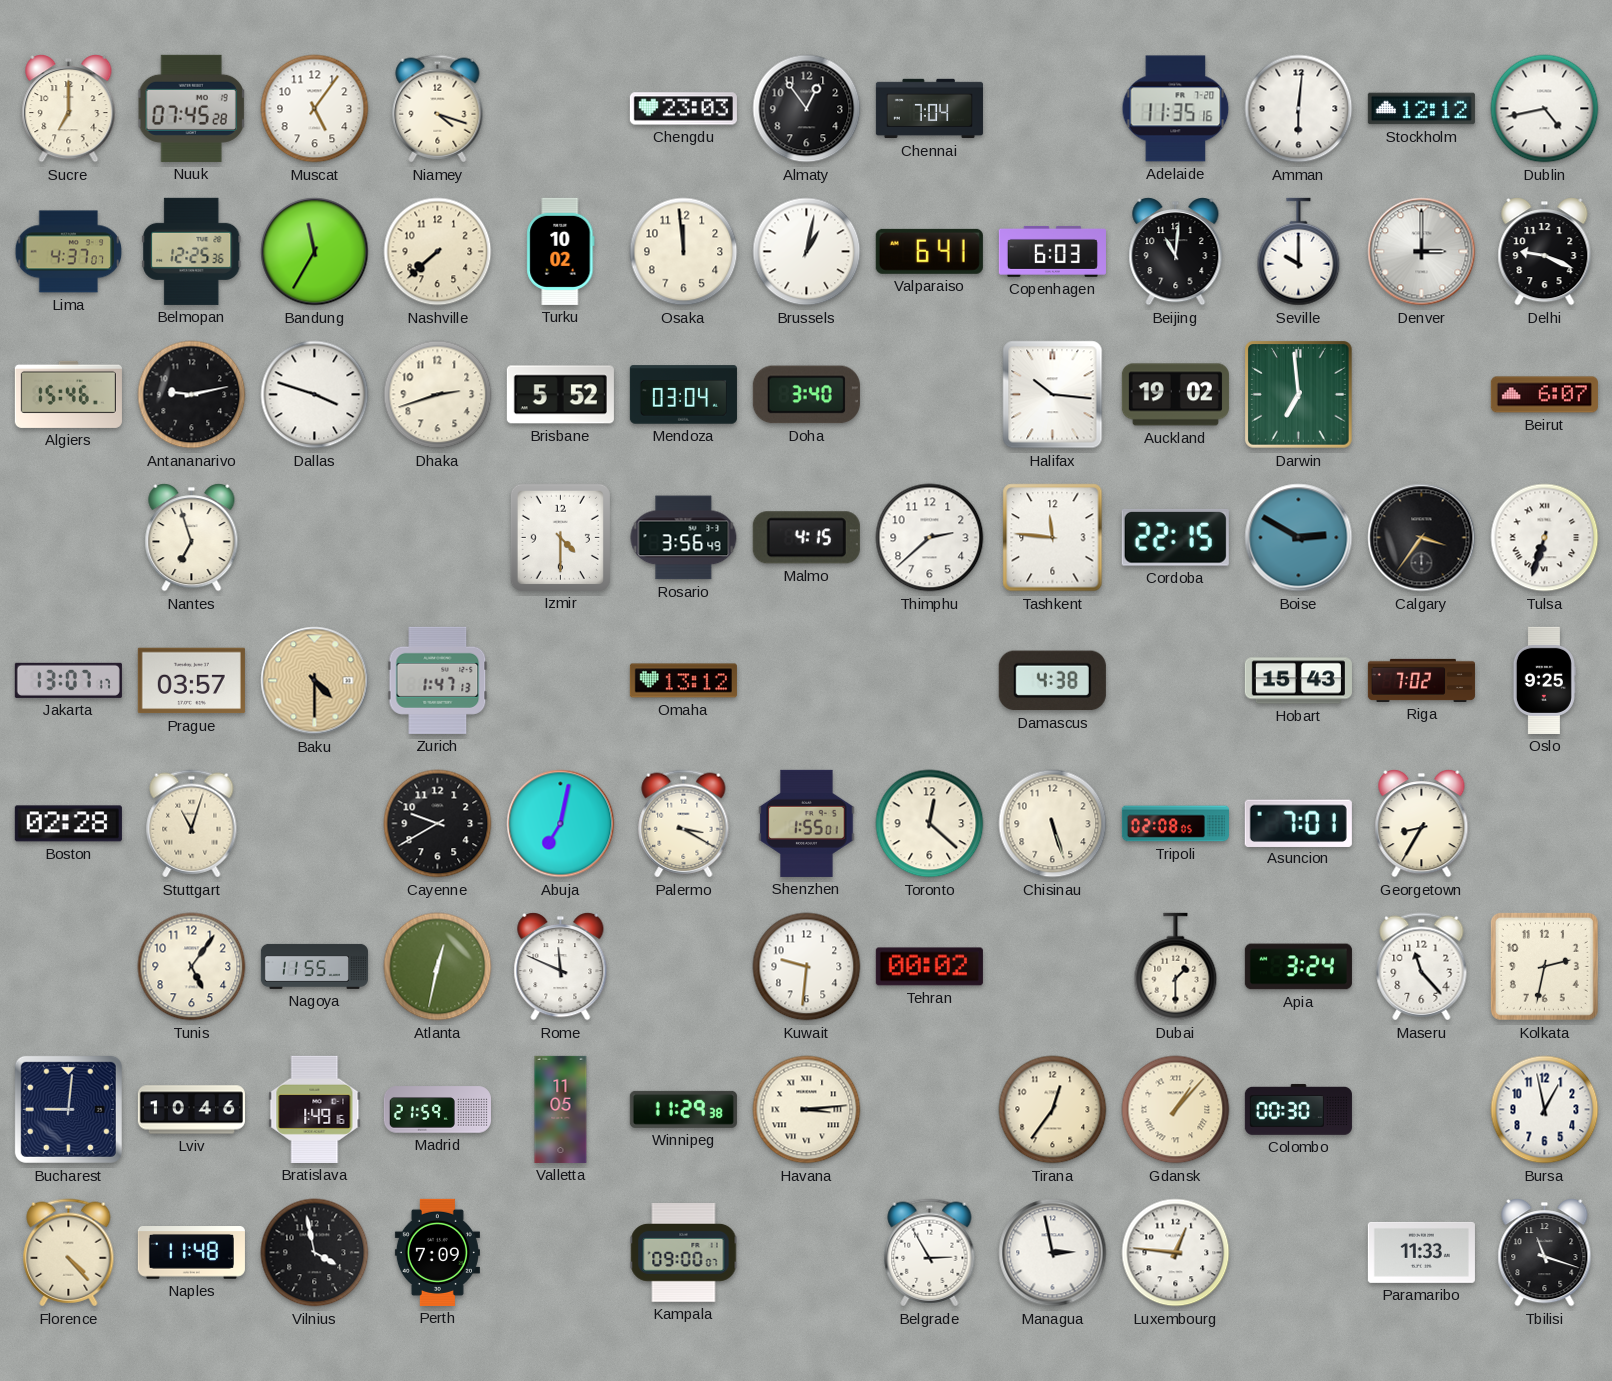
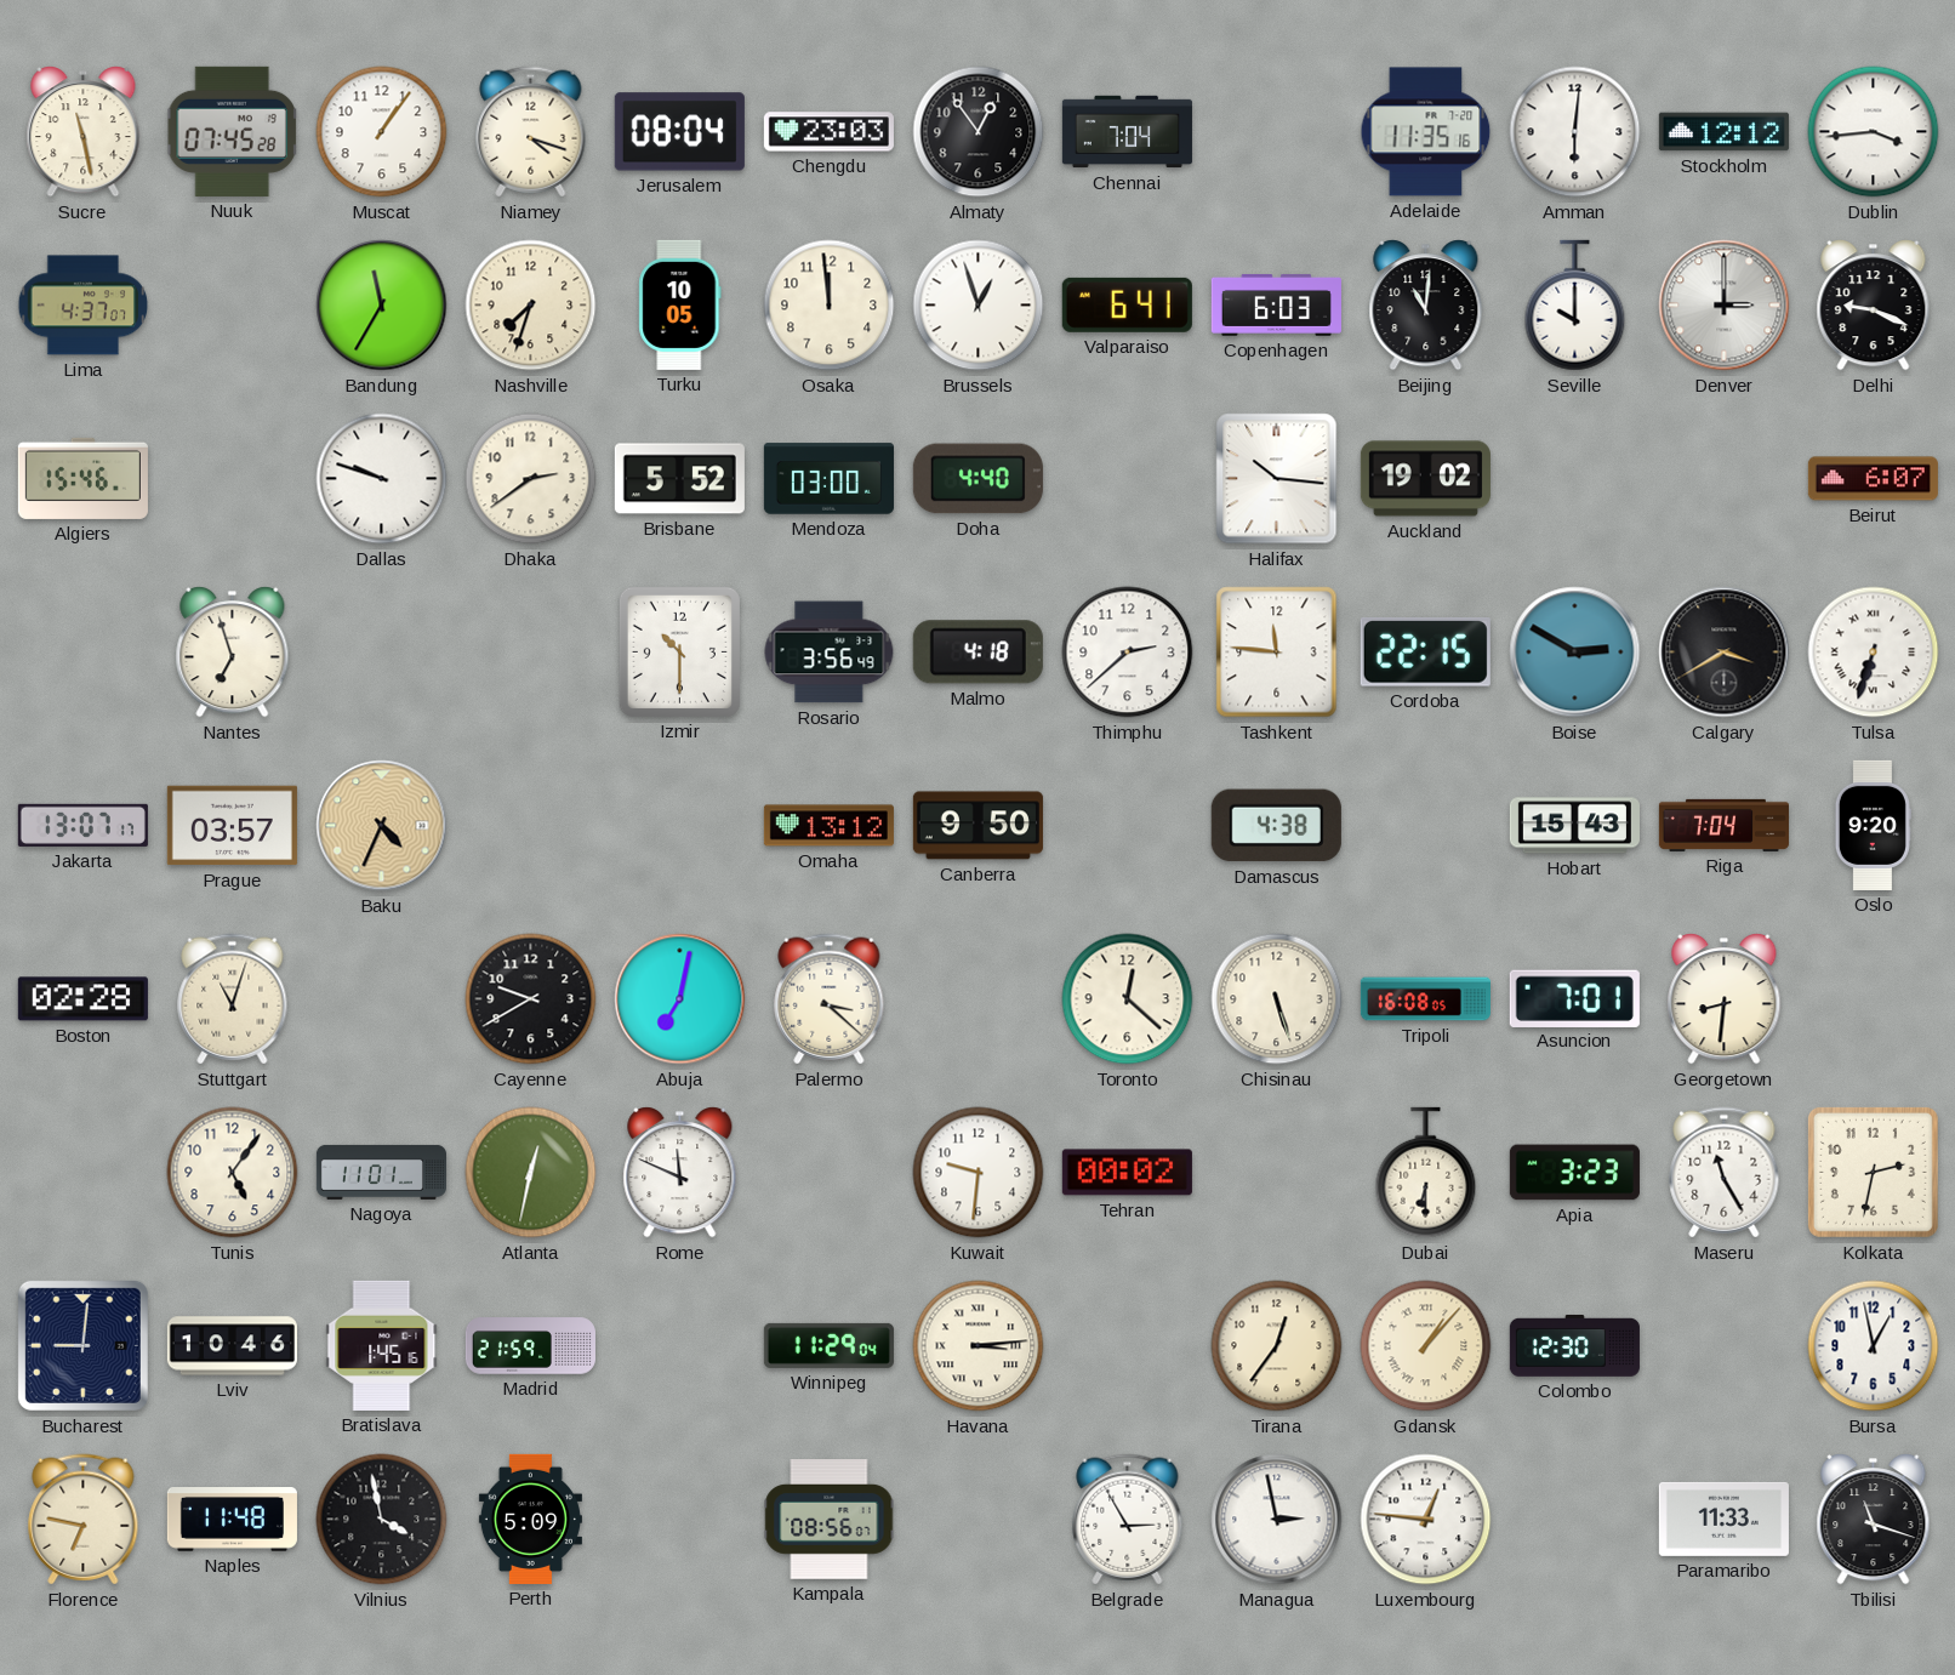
Sucre: 7:00 -> 11:28
Muscat: 5:06 -> 1:06
Jerusalem: none -> 08:04
Dublin: 4:43 -> 3:44
Belmopan: 12:25 -> none
Nashville: 7:38 -> 7:33
Turku: 10:02 -> 10:05
Brussels: 1:02 -> 12:57
Antananarivo: 9:13 -> none
Dallas: 3:48 -> 9:48
Dhaka: 2:42 -> 2:39
Mendoza: 03:04 -> 03:00
Doha: 3:40 -> 4:40
Darwin: 6:59 -> none
Izmir: 4:30 -> 10:30
Malmo: 4:15 -> 4:18
Calgary: 3:36 -> 3:40
Baku: 4:30 -> 4:34
Zurich: 1:47 -> none
Canberra: none -> 9:50
Riga: 7:02 -> 7:04
Oslo: 9:25 -> 9:20
Palermo: 3:20 -> 3:22
Shenzhen: 1:55 -> none
Tripoli: 02:08 -> 16:08
Georgetown: 8:35 -> 8:31
Nagoya: 11:55 -> 11:01
Dubai: 1:30 -> 6:30
Apia: 3:24 -> 3:23
Maseru: 11:23 -> 11:25
Bratislava: 1:49 -> 1:45
Valletta: 11:05 -> none
Winnipeg: 11:29:38 -> 11:29:04
Colombo: 00:30 -> 12:30
Florence: 4:23 -> 6:47
Perth: 7:09 -> 5:09
Kampala: 09:00 -> 08:56
